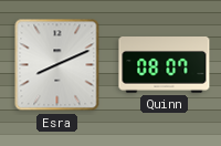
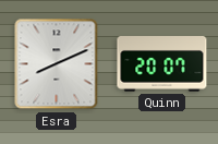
Quinn: 08:07 -> 20:07
